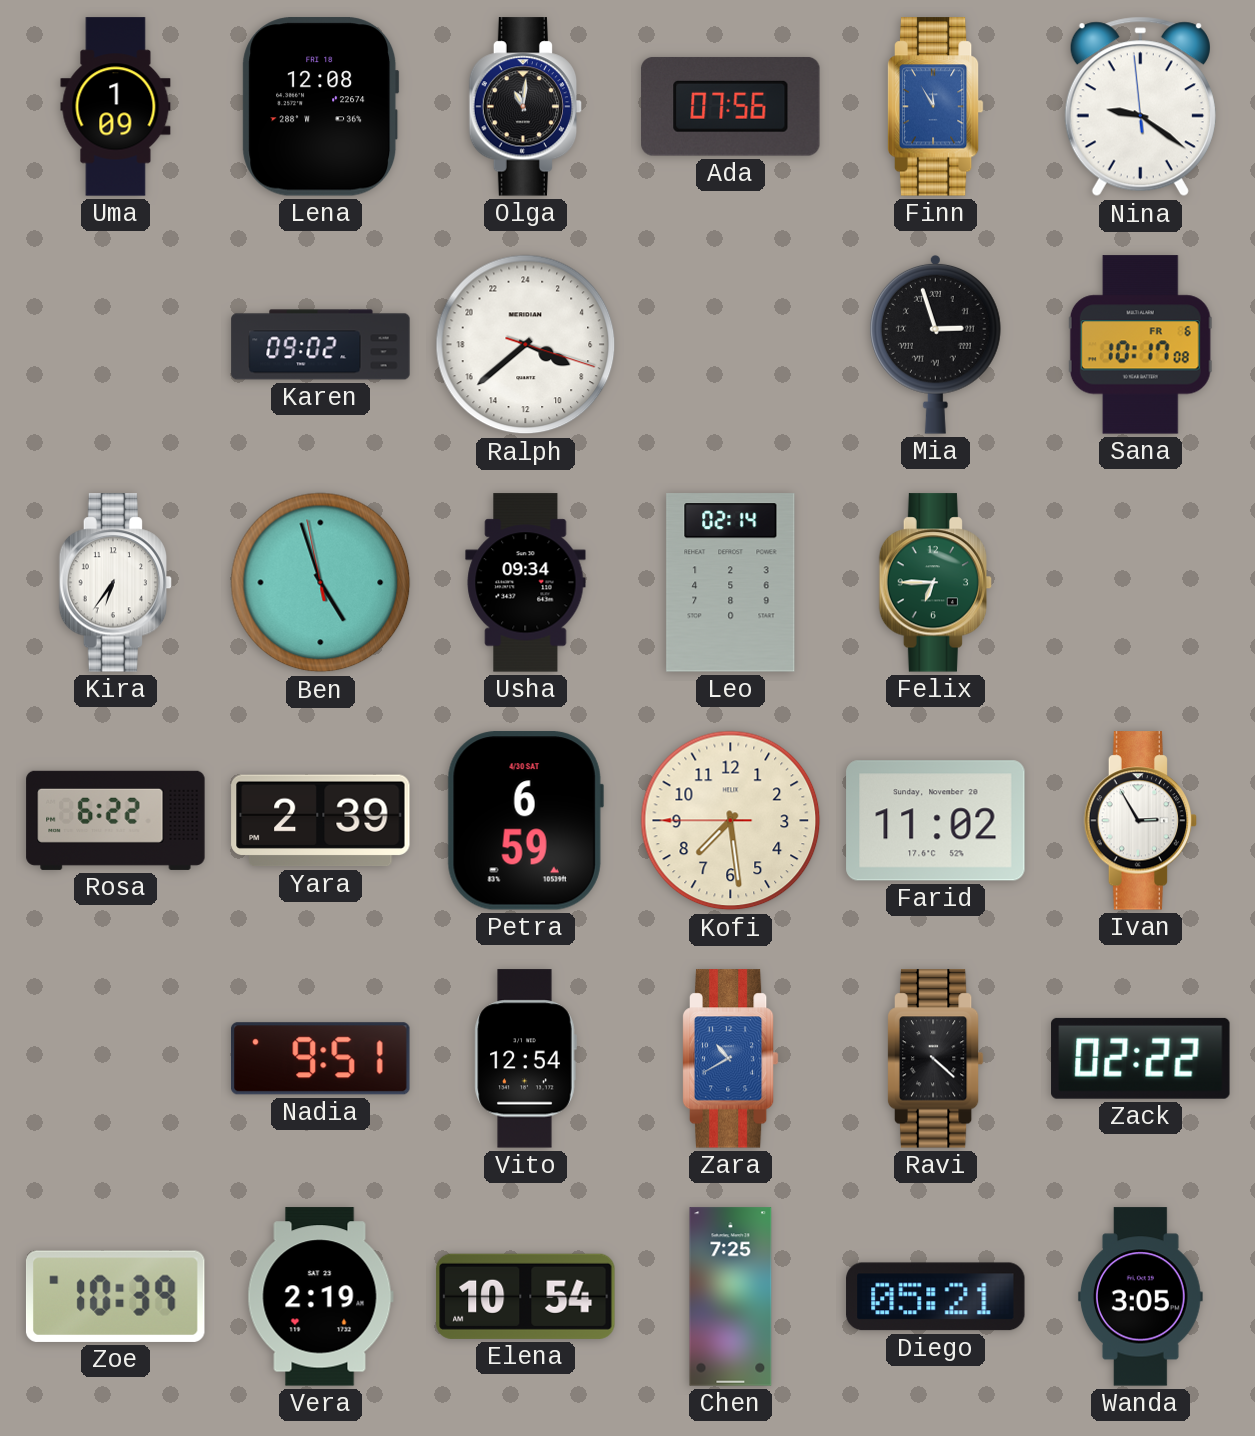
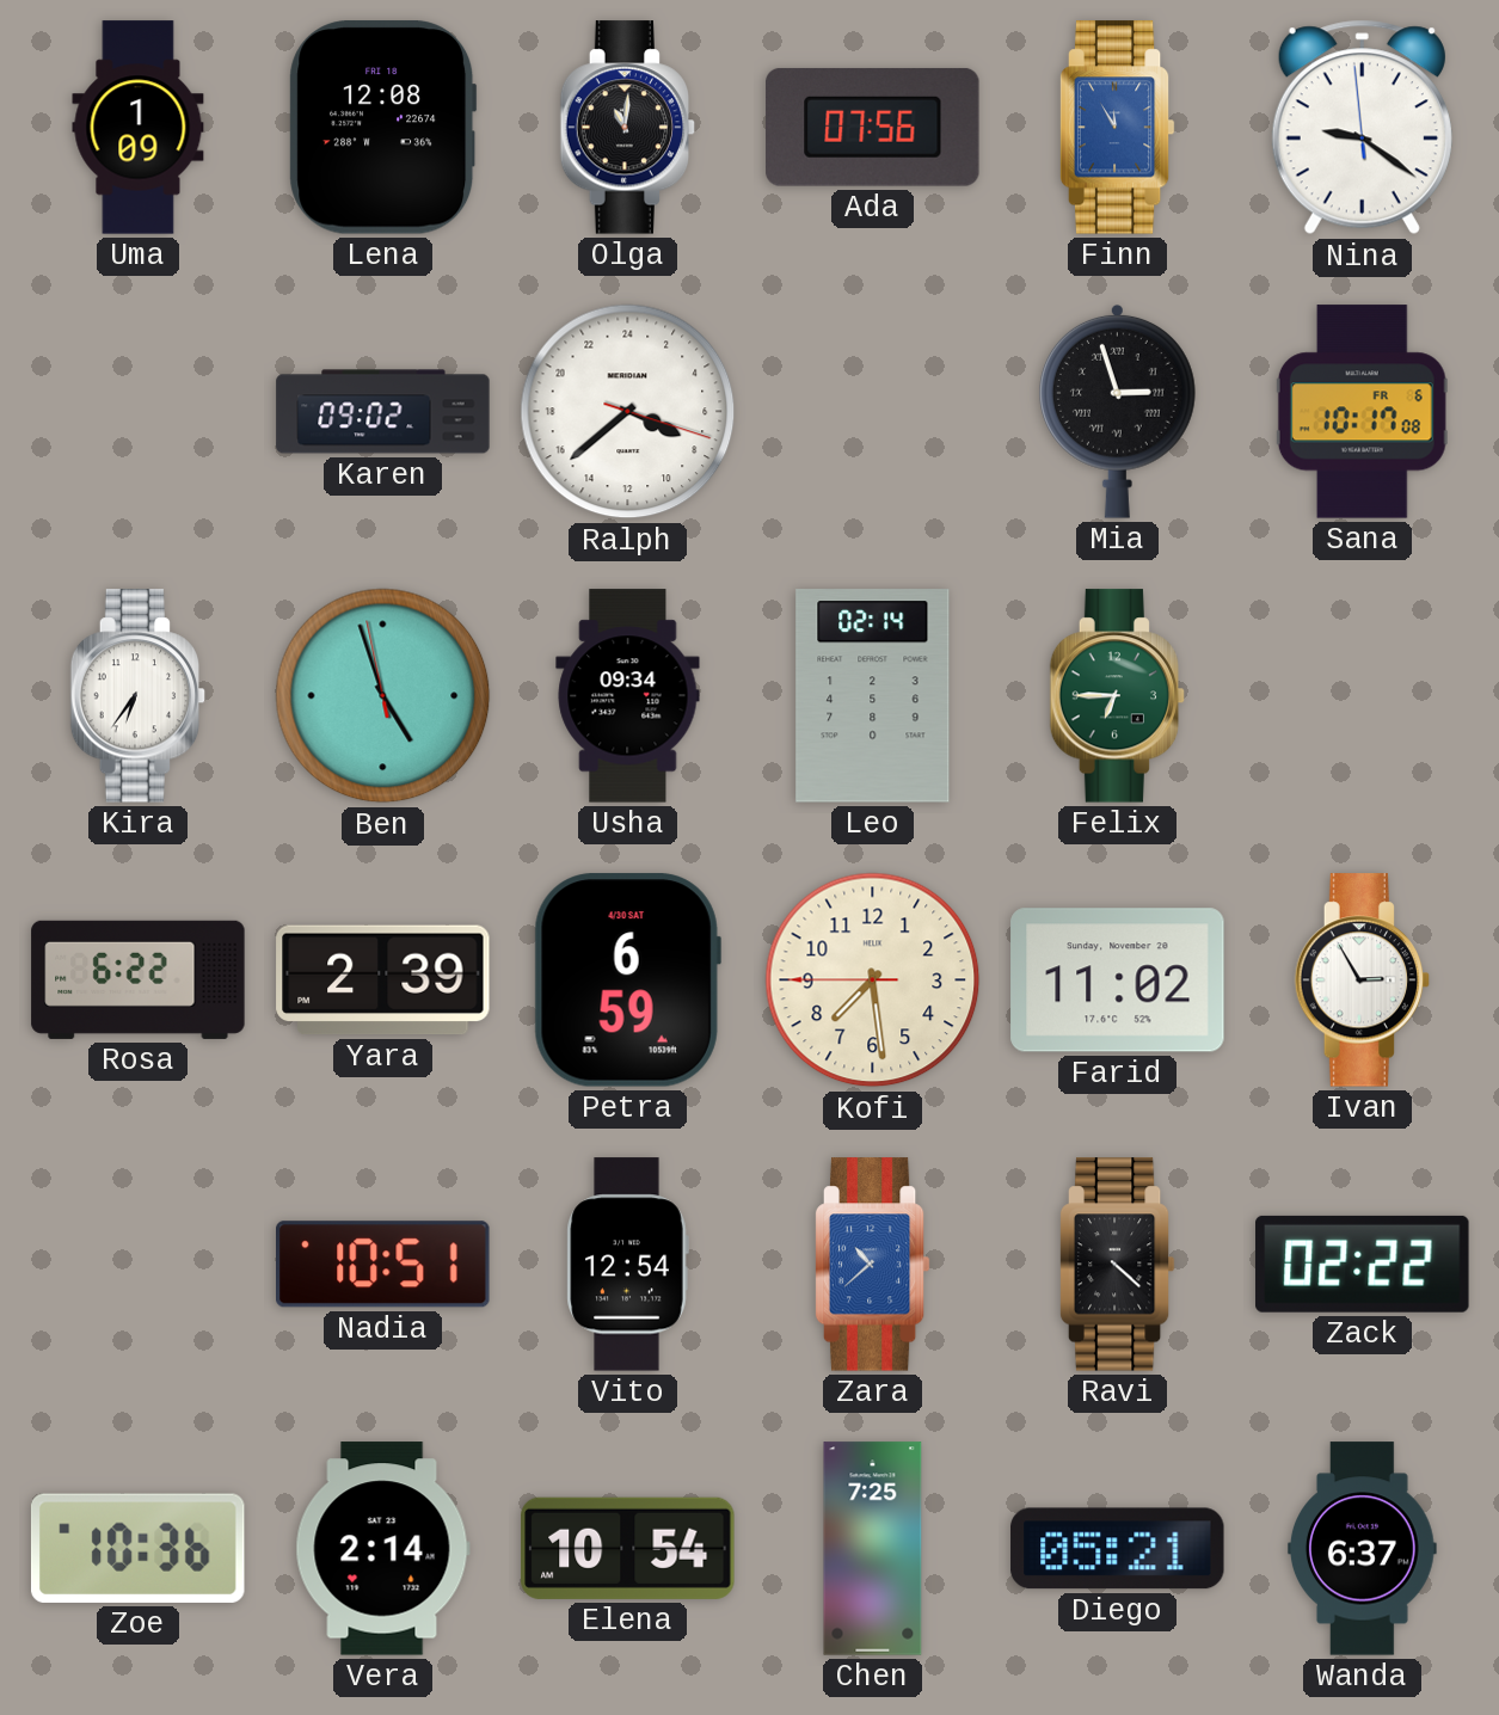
Nadia: 9:51 -> 10:51
Zara: 10:40 -> 10:38
Zoe: 10:39 -> 10:36
Vera: 2:19 -> 2:14
Wanda: 3:05 -> 6:37
